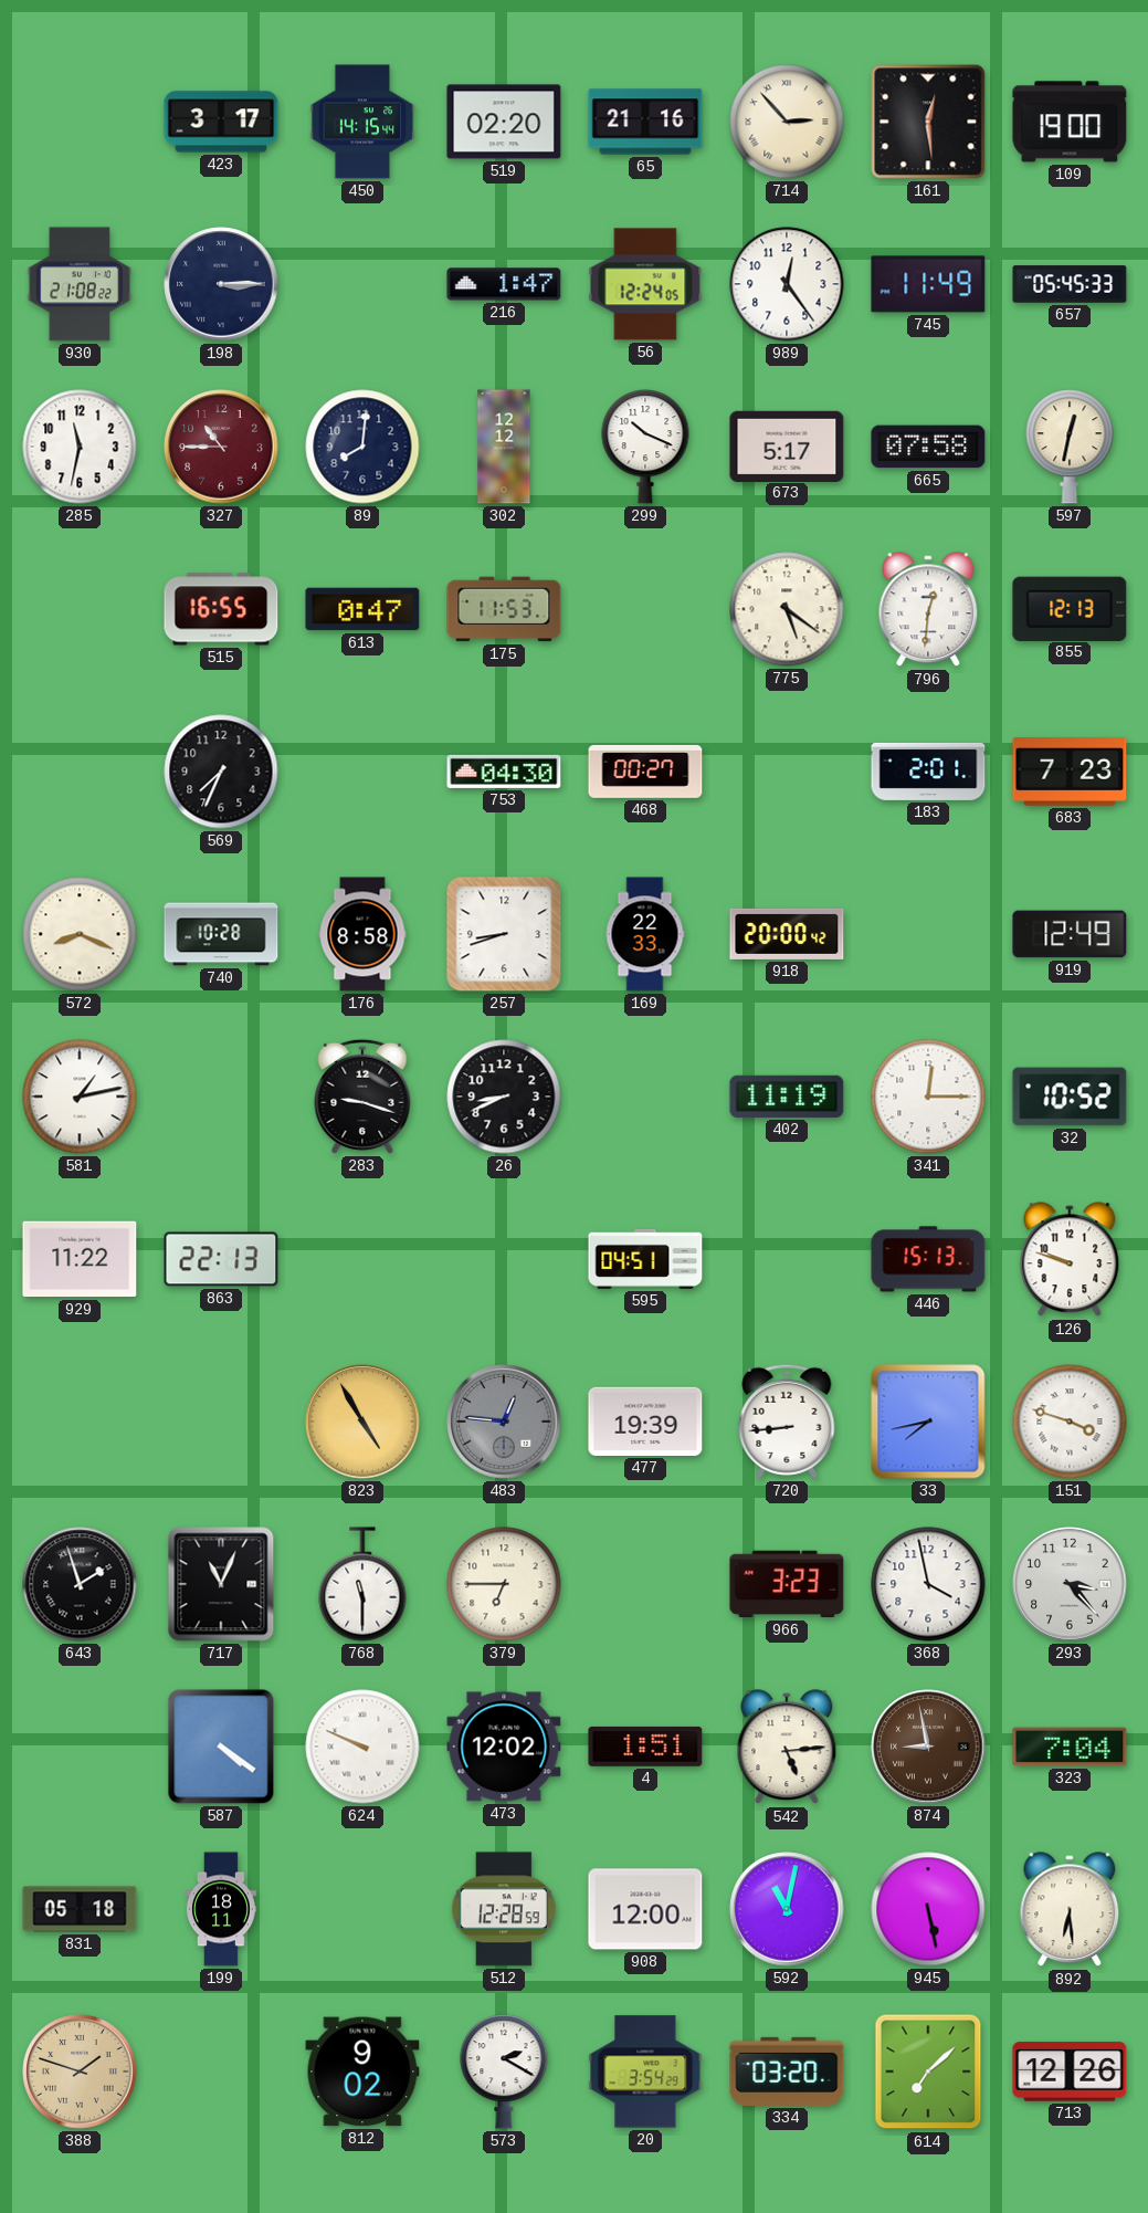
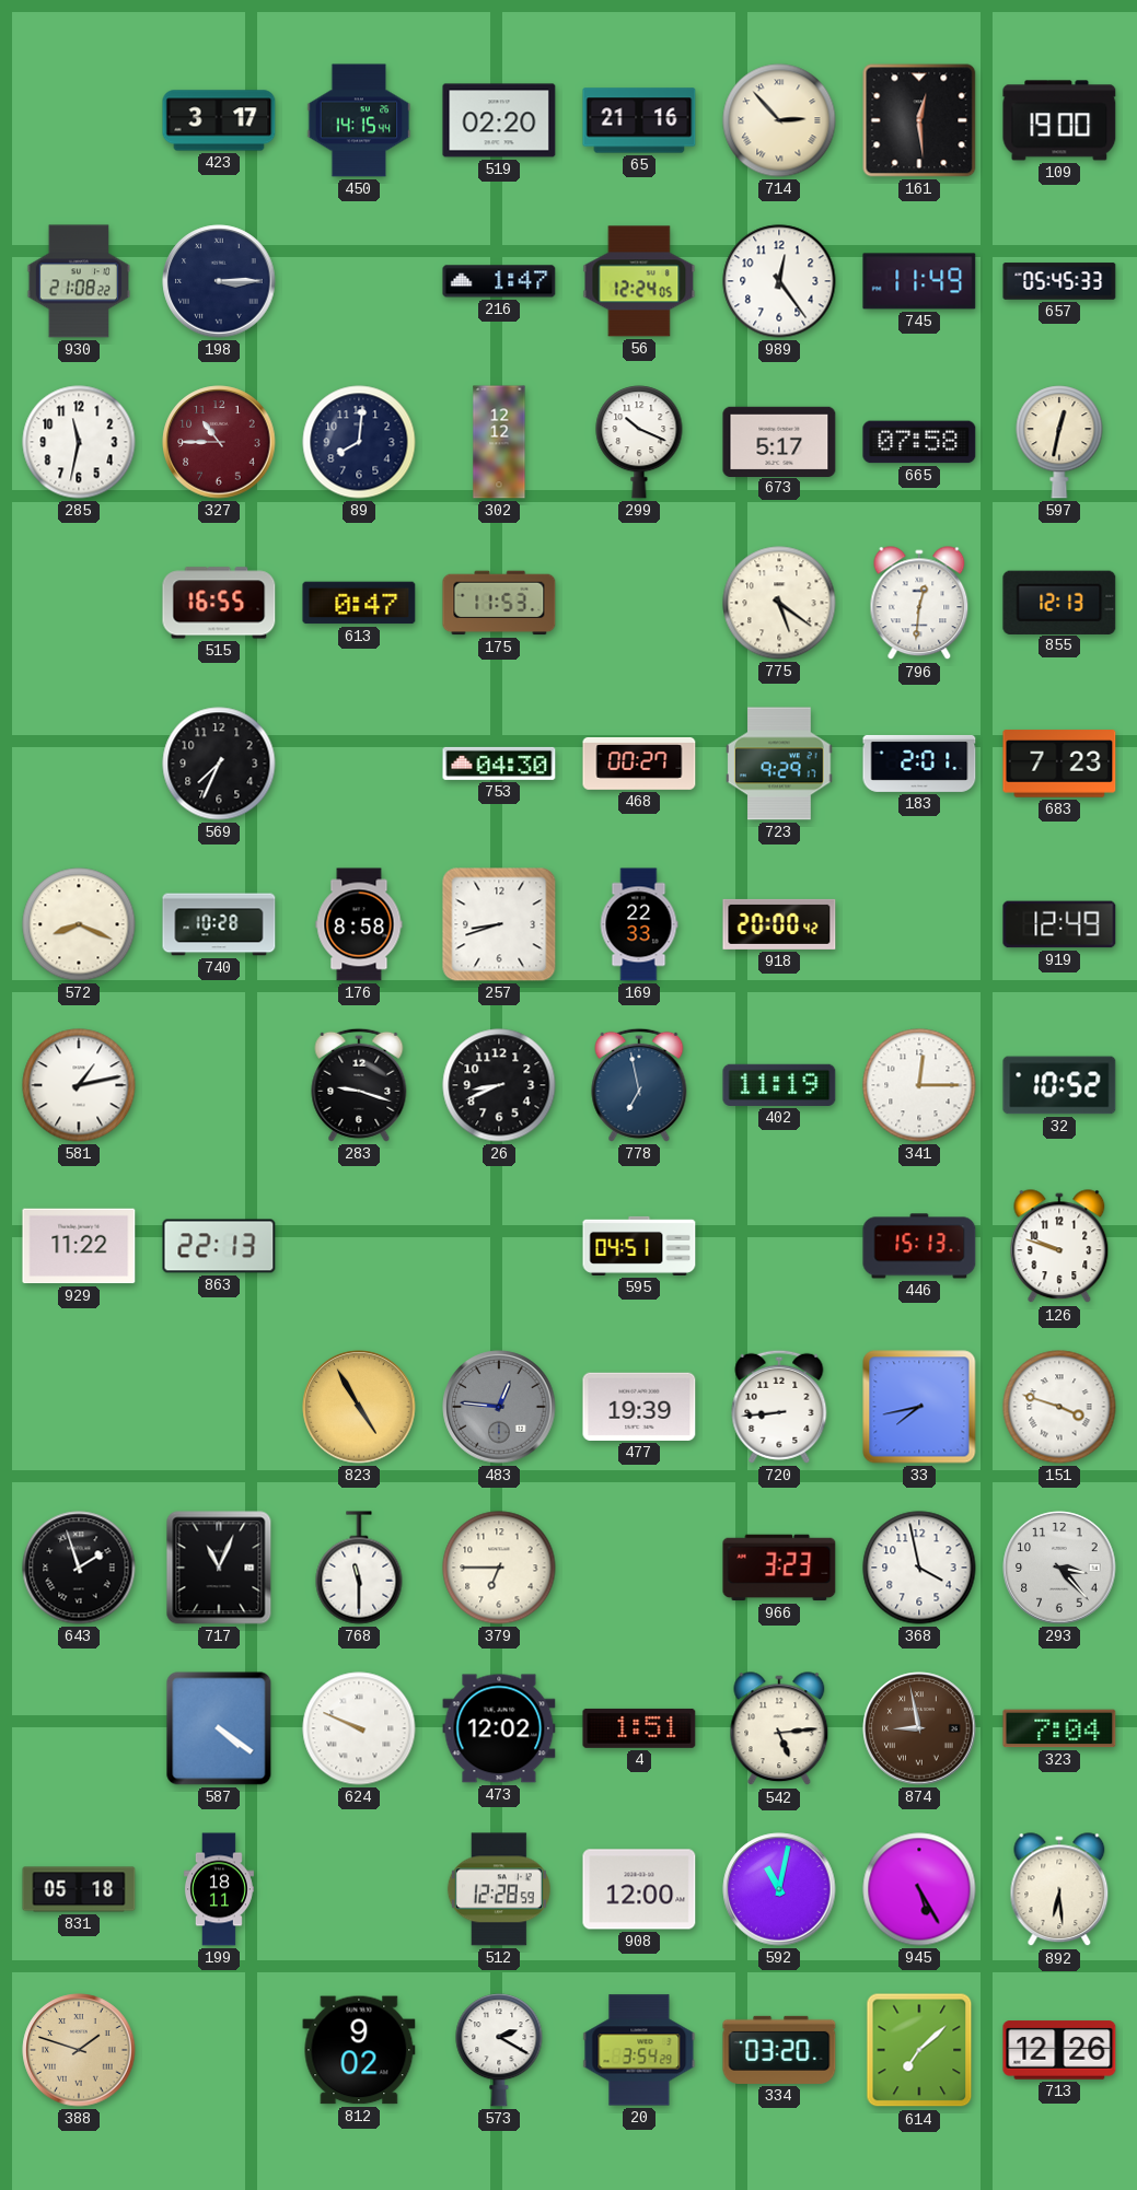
723: none -> 9:29
778: none -> 6:58
945: 5:28 -> 5:25
